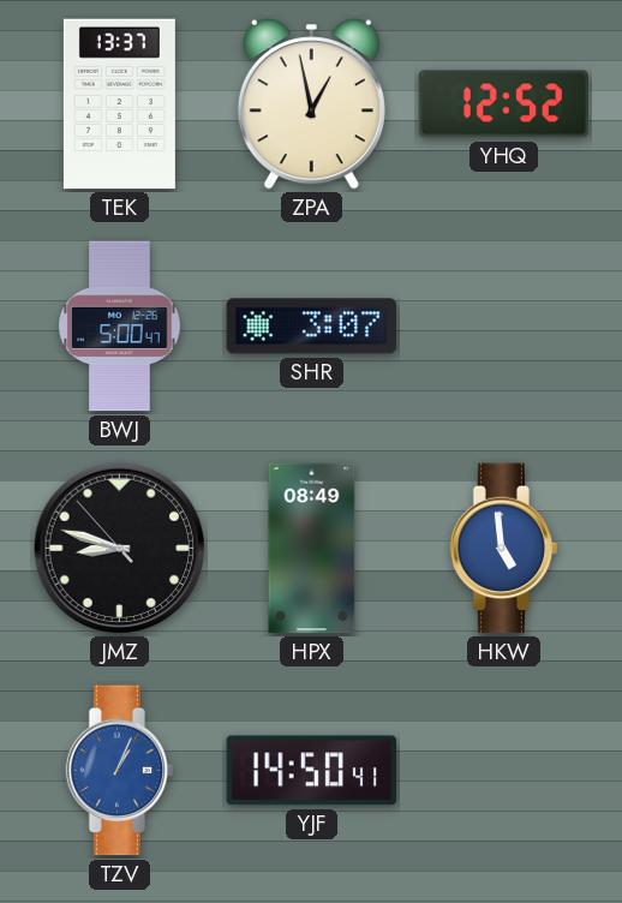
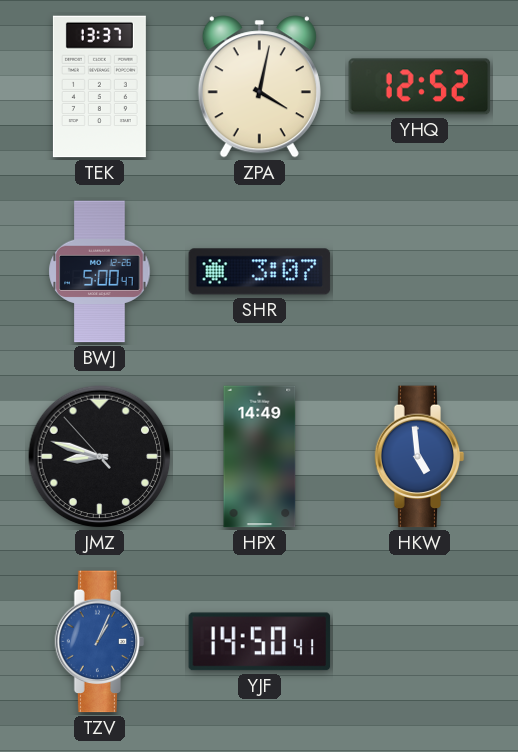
ZPA: 12:58 -> 4:02
HPX: 08:49 -> 14:49
